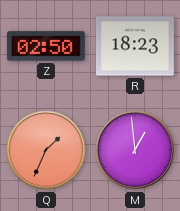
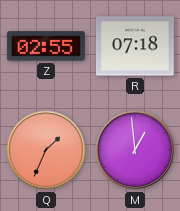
Z: 02:50 -> 02:55
R: 18:23 -> 07:18
